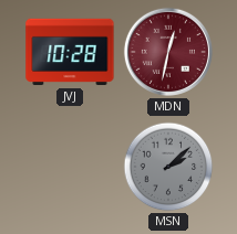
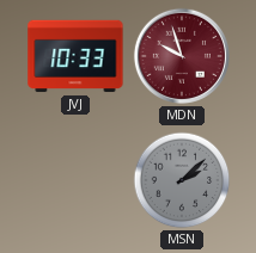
JVJ: 10:28 -> 10:33
MDN: 12:32 -> 9:57
